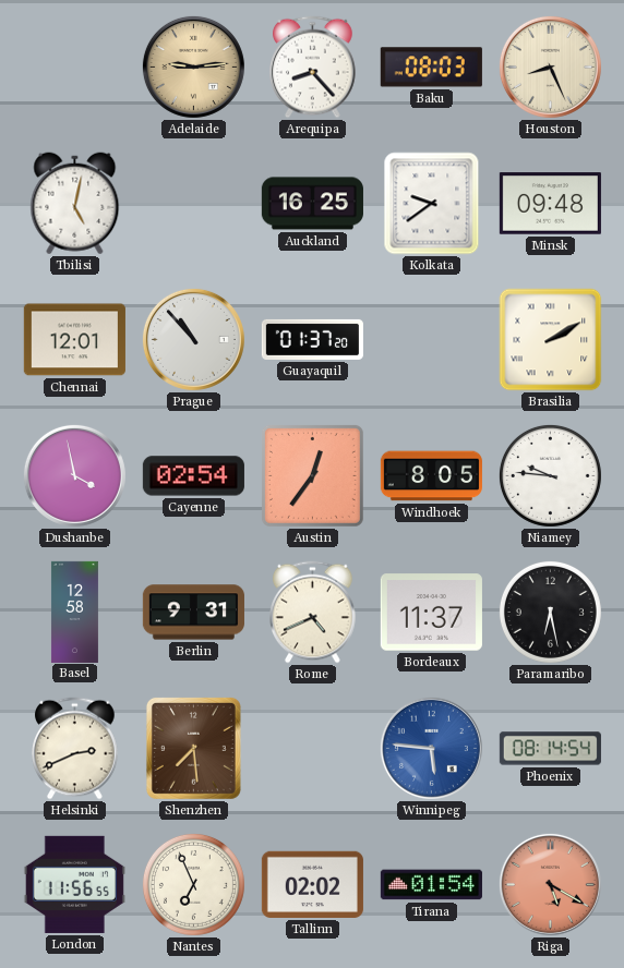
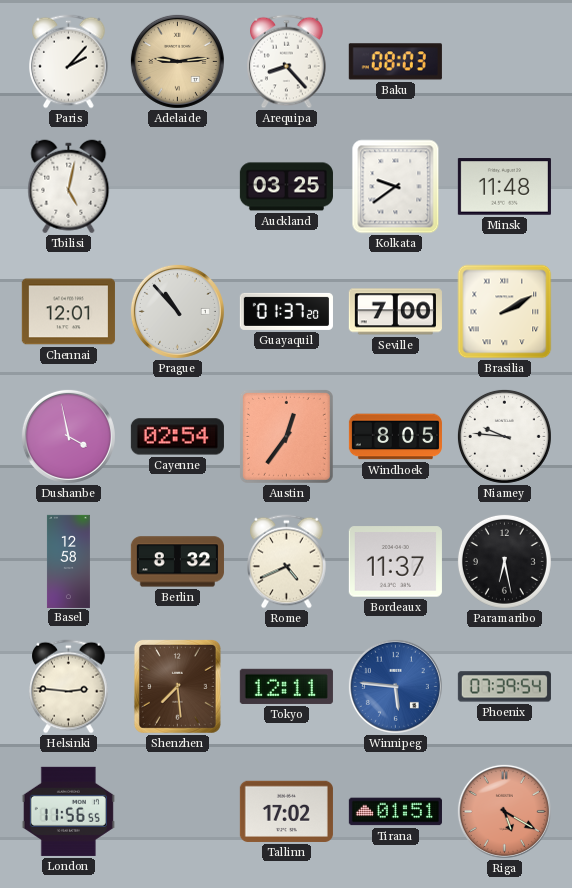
Paris: none -> 2:07
Houston: 8:26 -> none
Auckland: 16:25 -> 03:25
Minsk: 09:48 -> 11:48
Seville: none -> 7:00
Berlin: 9:31 -> 8:32
Helsinki: 2:41 -> 2:46
Tokyo: none -> 12:11
Phoenix: 08:14 -> 07:39
Nantes: 6:56 -> none
Tallinn: 02:02 -> 17:02
Tirana: 01:54 -> 01:51
